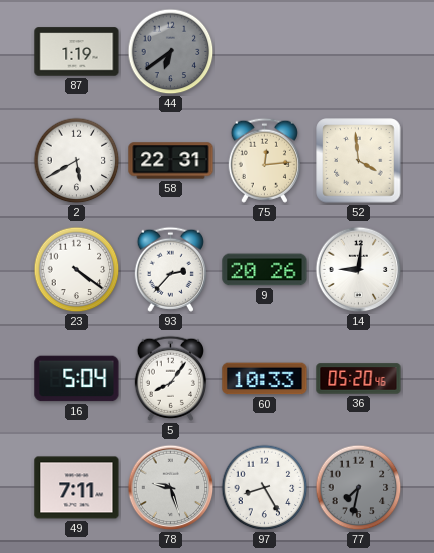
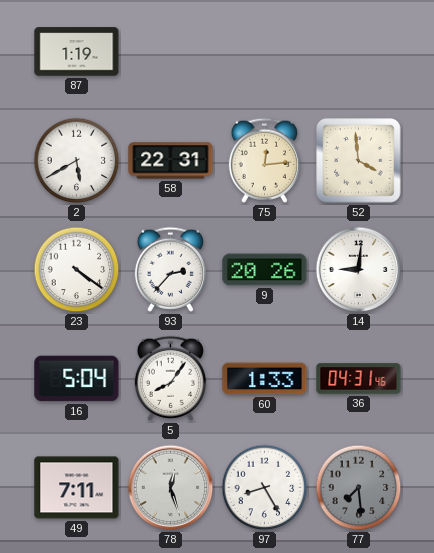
44: 6:39 -> none
60: 10:33 -> 1:33
36: 05:20 -> 04:31
78: 9:27 -> 12:27
77: 7:32 -> 7:29
